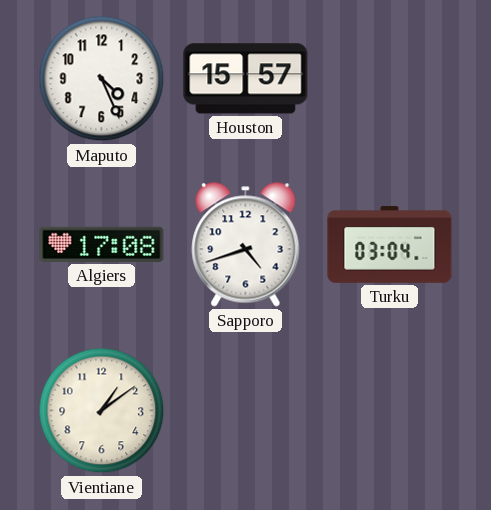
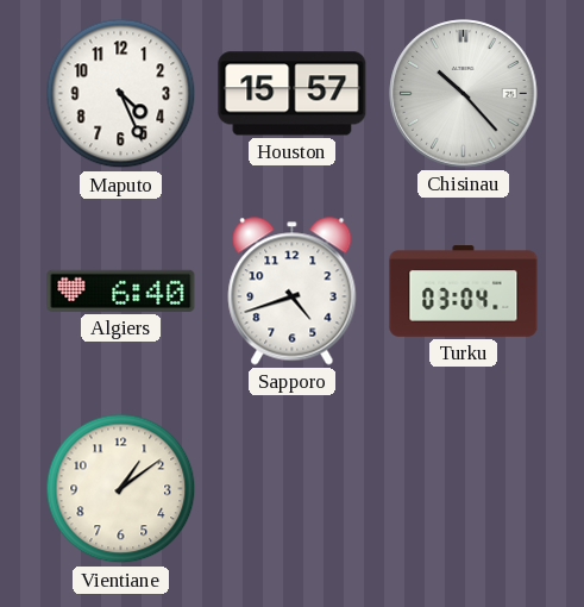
Chisinau: none -> 10:23
Algiers: 17:08 -> 6:40
